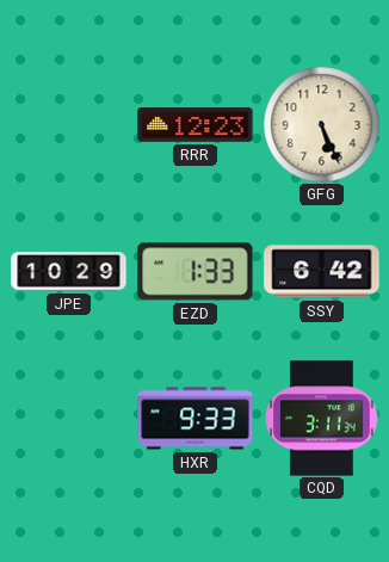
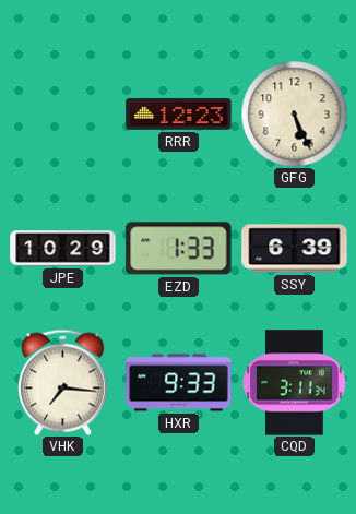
SSY: 6:42 -> 6:39
VHK: none -> 7:16
